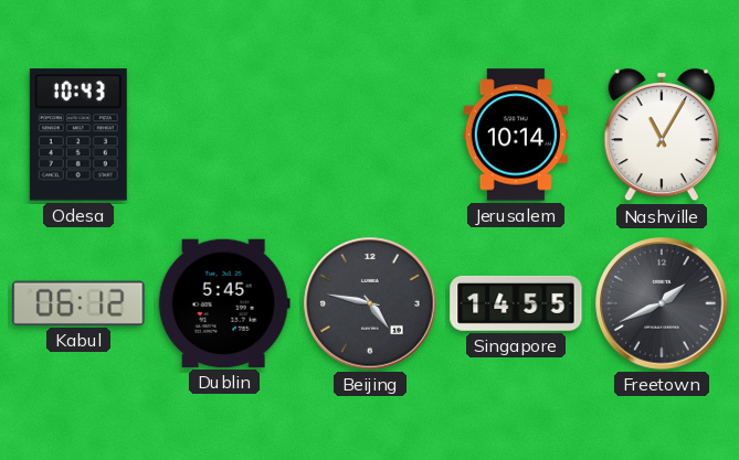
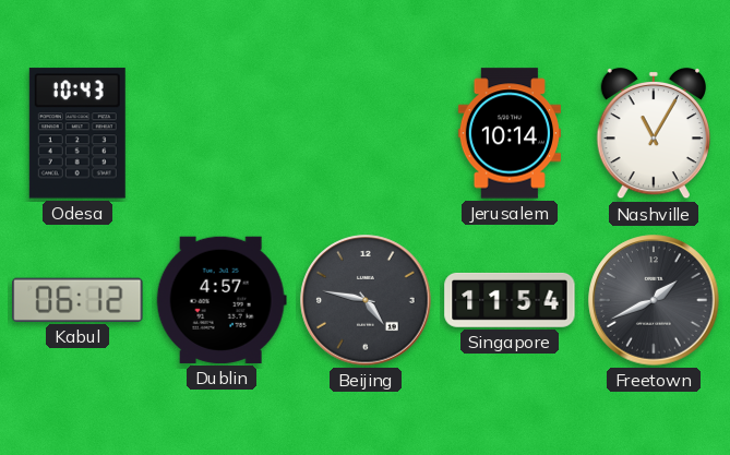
Dublin: 5:45 -> 4:57
Singapore: 14:55 -> 11:54
